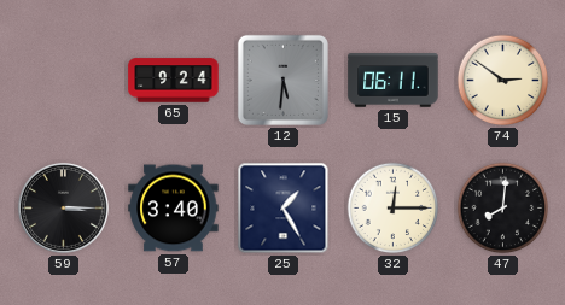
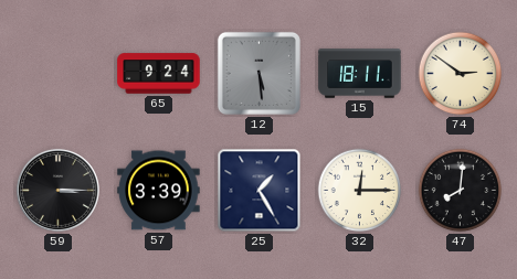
12: 5:31 -> 5:29
15: 06:11 -> 18:11
57: 3:40 -> 3:39
